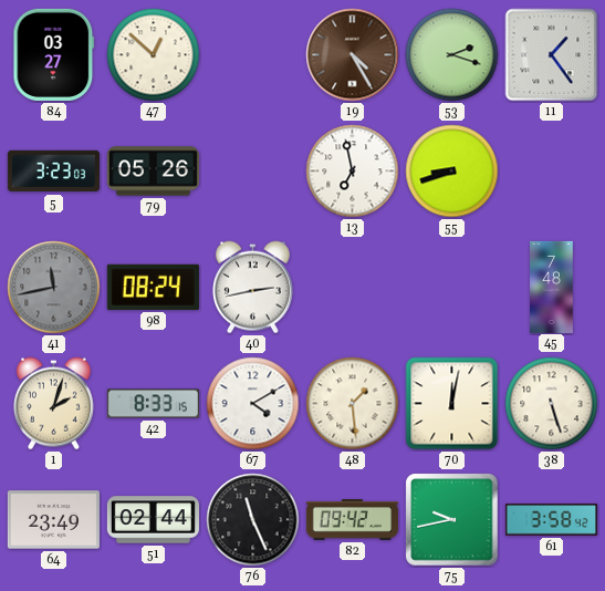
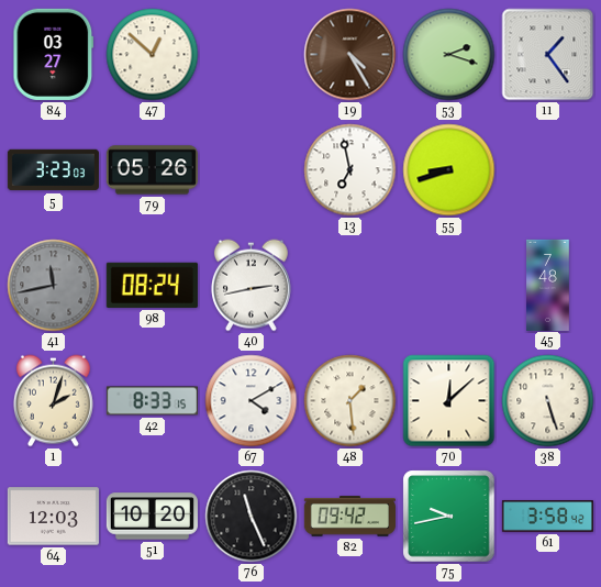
70: 12:02 -> 12:08
64: 23:49 -> 12:03
51: 02:44 -> 10:20
